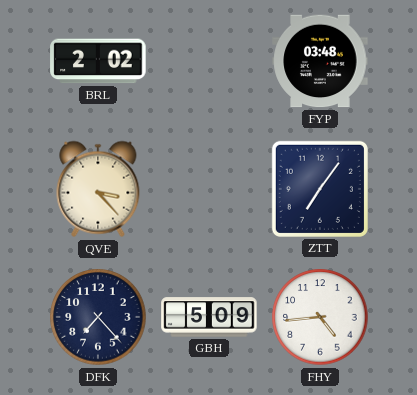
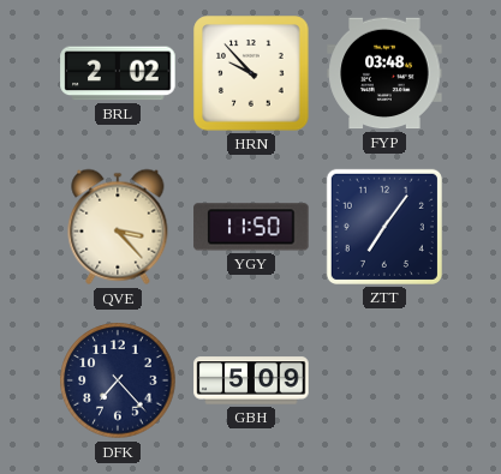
HRN: none -> 9:53
YGY: none -> 11:50
FHY: 4:44 -> none
